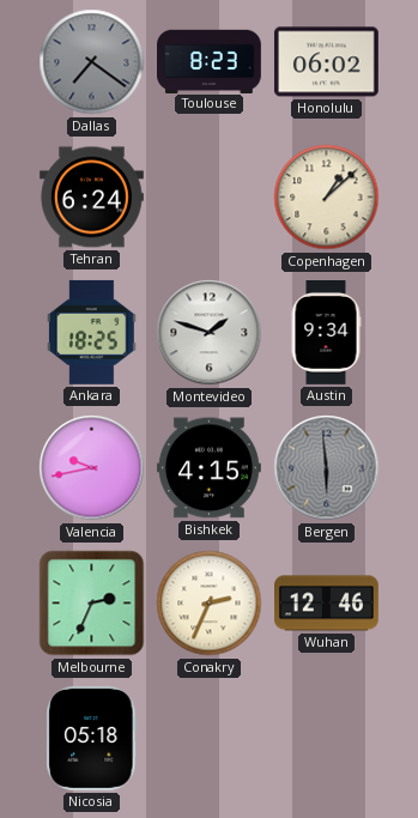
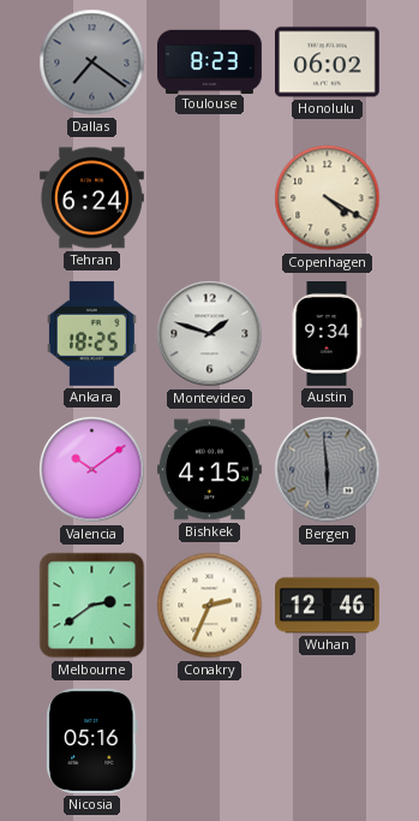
Copenhagen: 1:08 -> 4:20
Valencia: 9:43 -> 10:09
Melbourne: 2:34 -> 2:39
Nicosia: 05:18 -> 05:16
